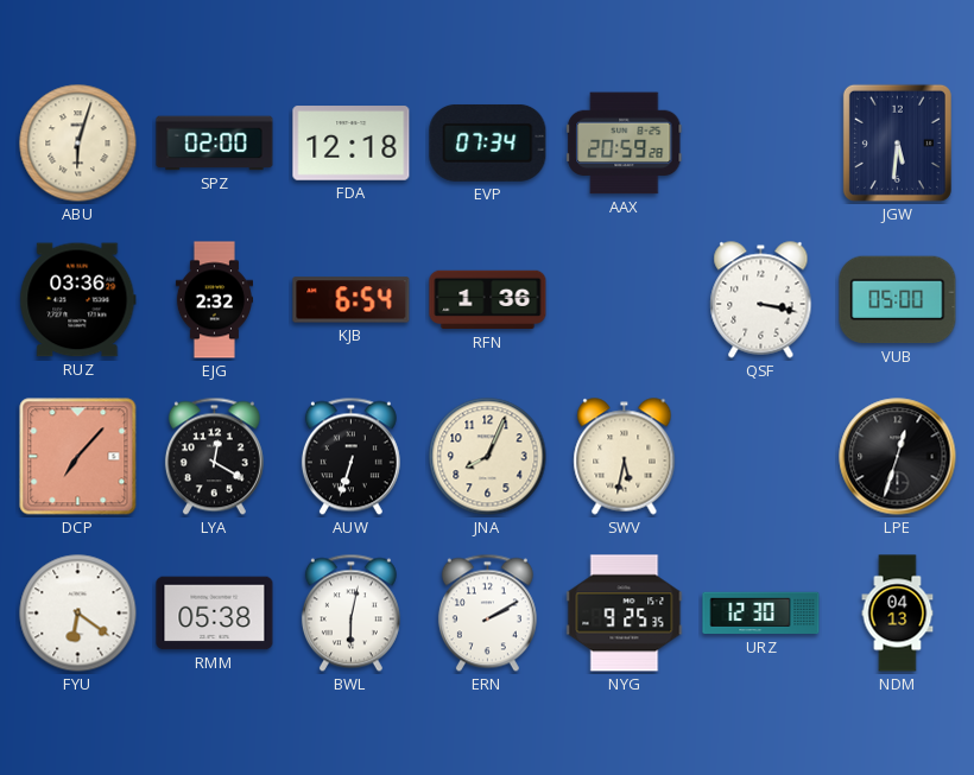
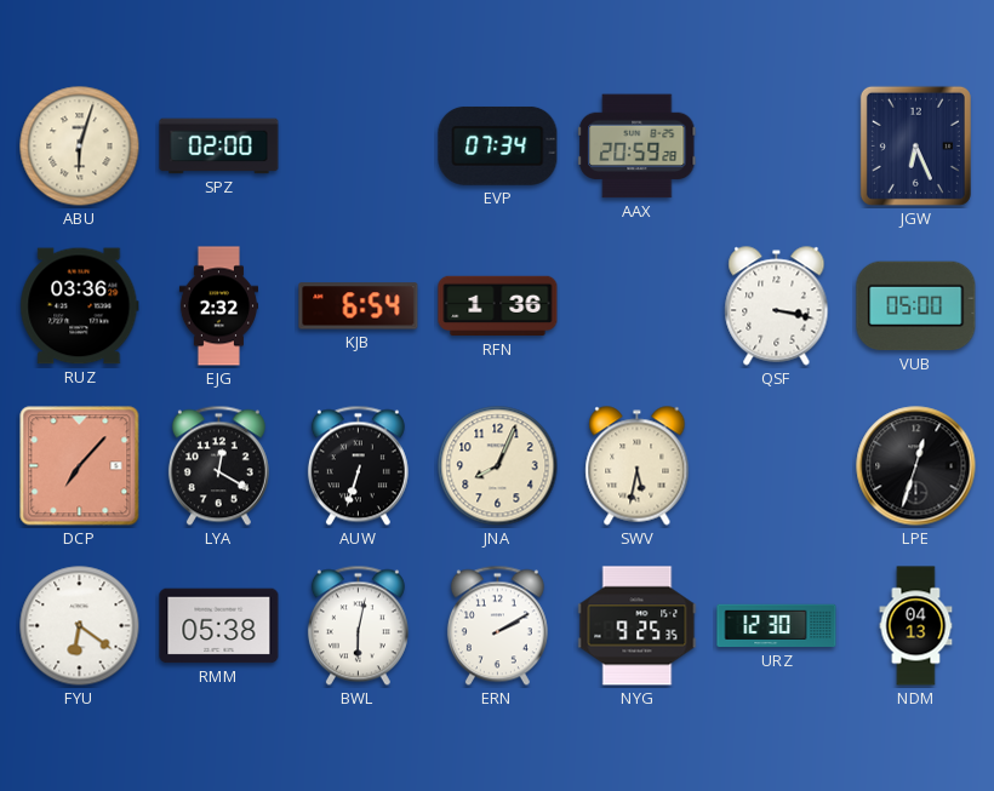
FDA: 12:18 -> none
JGW: 5:31 -> 6:26
